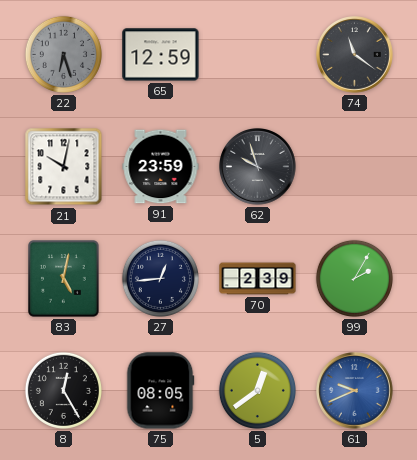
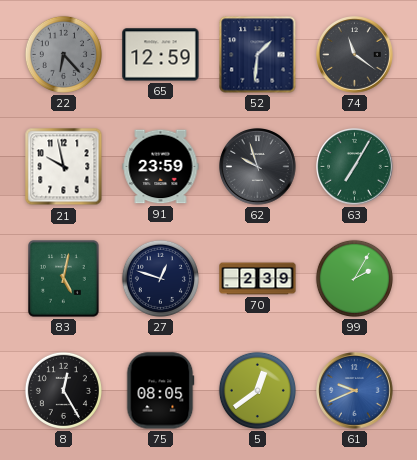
22: 6:27 -> 6:23
52: none -> 1:31
21: 10:02 -> 9:58
63: none -> 7:05
27: 12:44 -> 12:48
